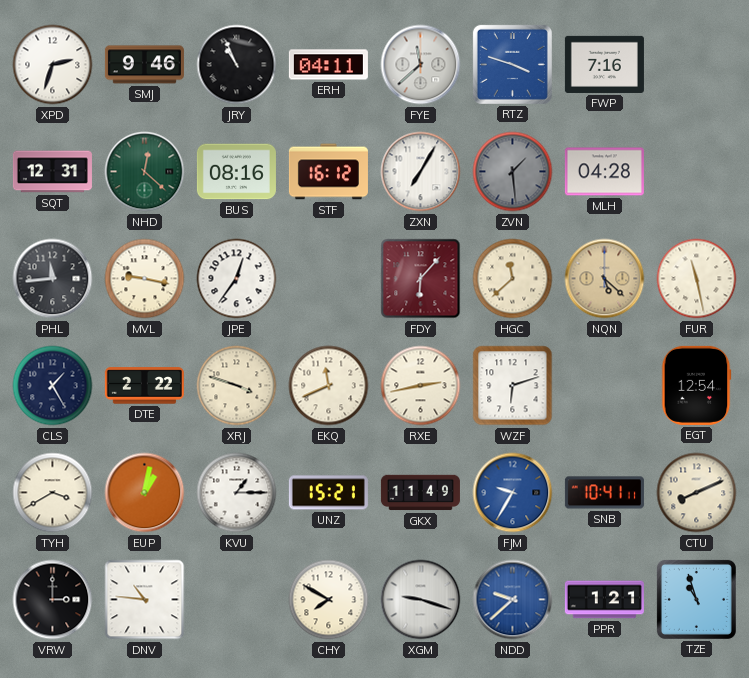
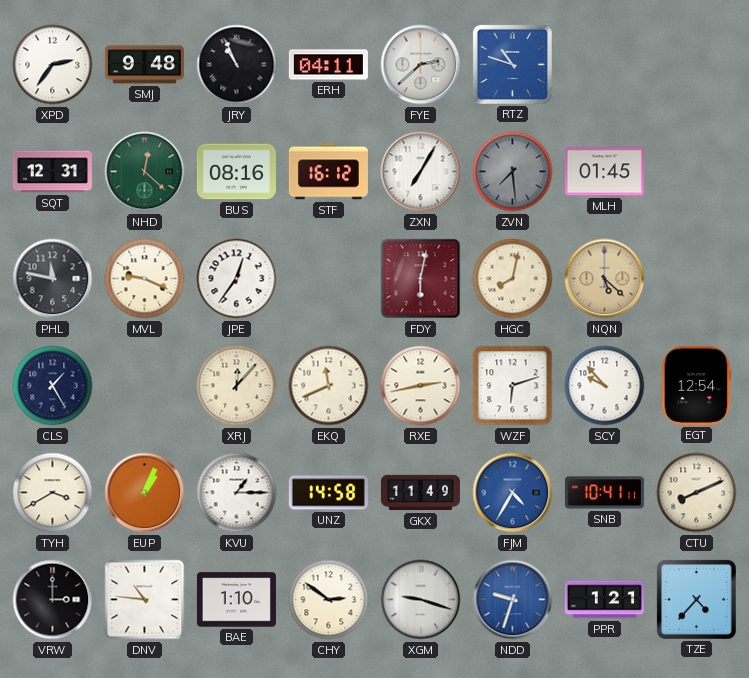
XPD: 2:33 -> 2:36
SMJ: 9:46 -> 9:48
FYE: 11:38 -> 2:38
RTZ: 3:48 -> 10:48
FWP: 7:16 -> none
ZVN: 1:29 -> 7:29
MLH: 04:28 -> 01:45
PHL: 11:44 -> 11:47
MVL: 9:17 -> 9:19
FDY: 6:07 -> 6:02
HGC: 11:38 -> 8:02
FUR: 11:28 -> none
DTE: 2:22 -> none
XRJ: 3:48 -> 12:07
SCY: none -> 9:53
EUP: 1:02 -> 1:04
UNZ: 15:21 -> 14:58
FJM: 9:35 -> 4:35
BAE: none -> 1:10
CHY: 7:50 -> 2:51
NDD: 9:38 -> 9:33
TZE: 10:57 -> 4:37
